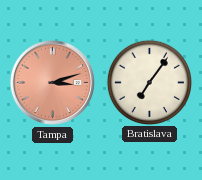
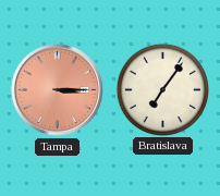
Tampa: 3:12 -> 3:15
